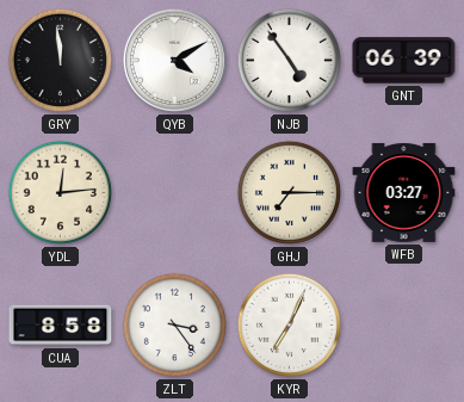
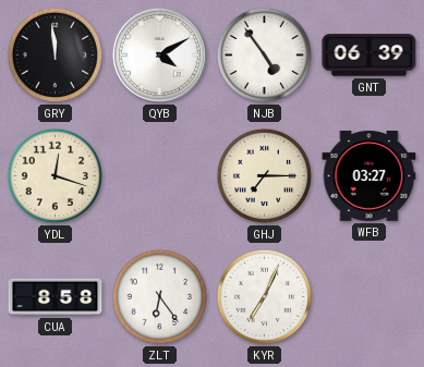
YDL: 12:14 -> 12:18
ZLT: 3:24 -> 6:24
